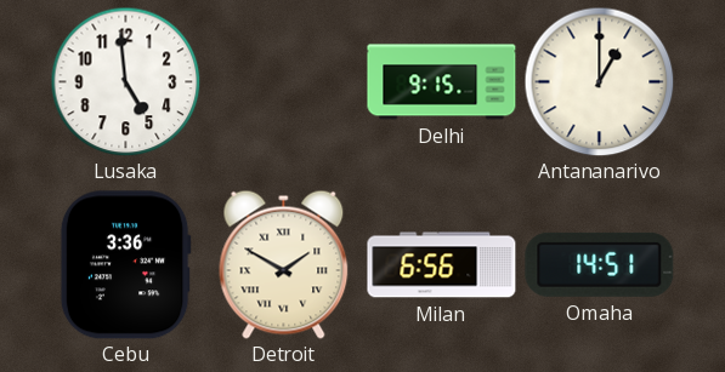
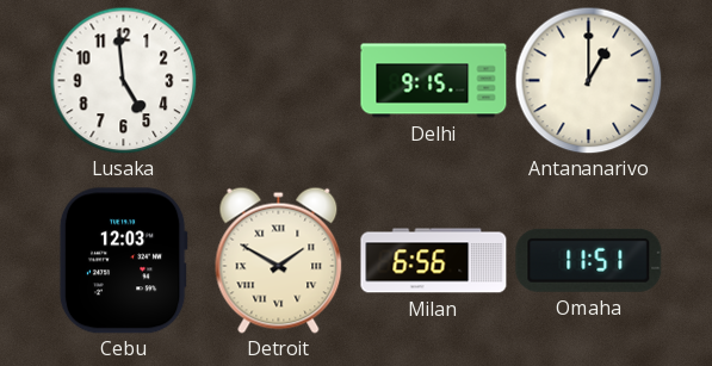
Cebu: 3:36 -> 12:03
Omaha: 14:51 -> 11:51
